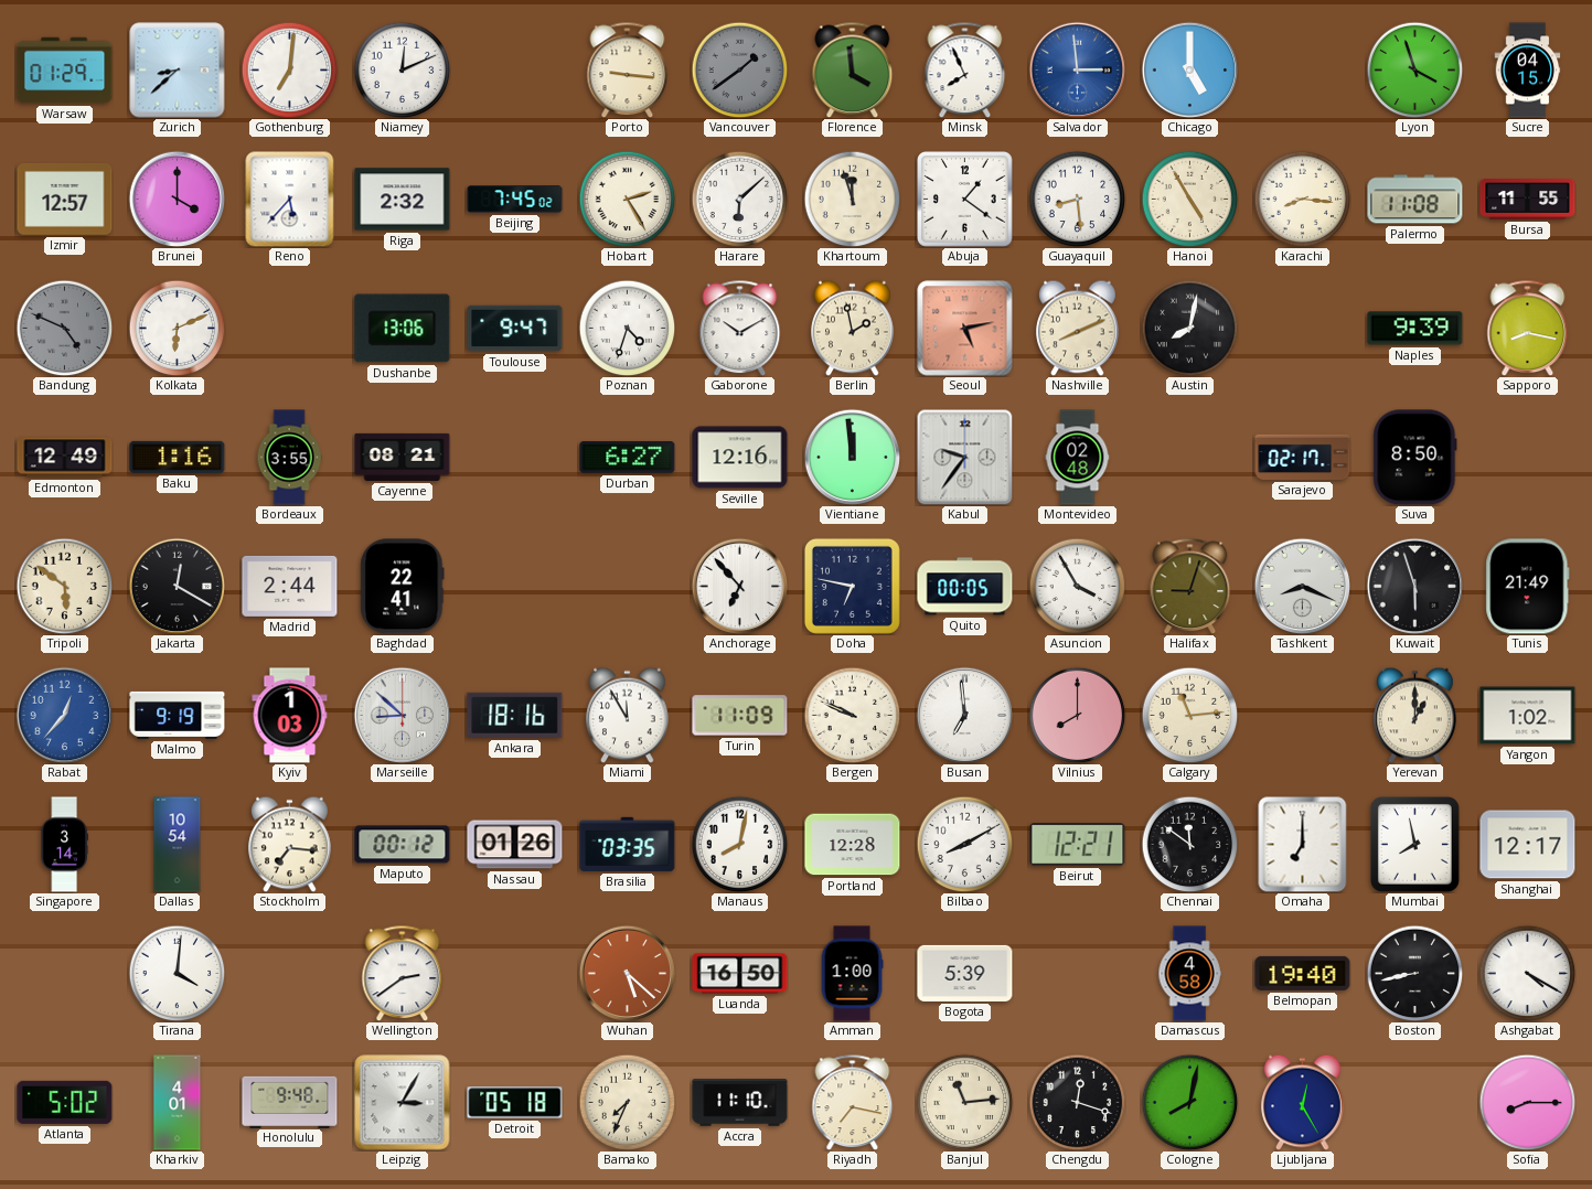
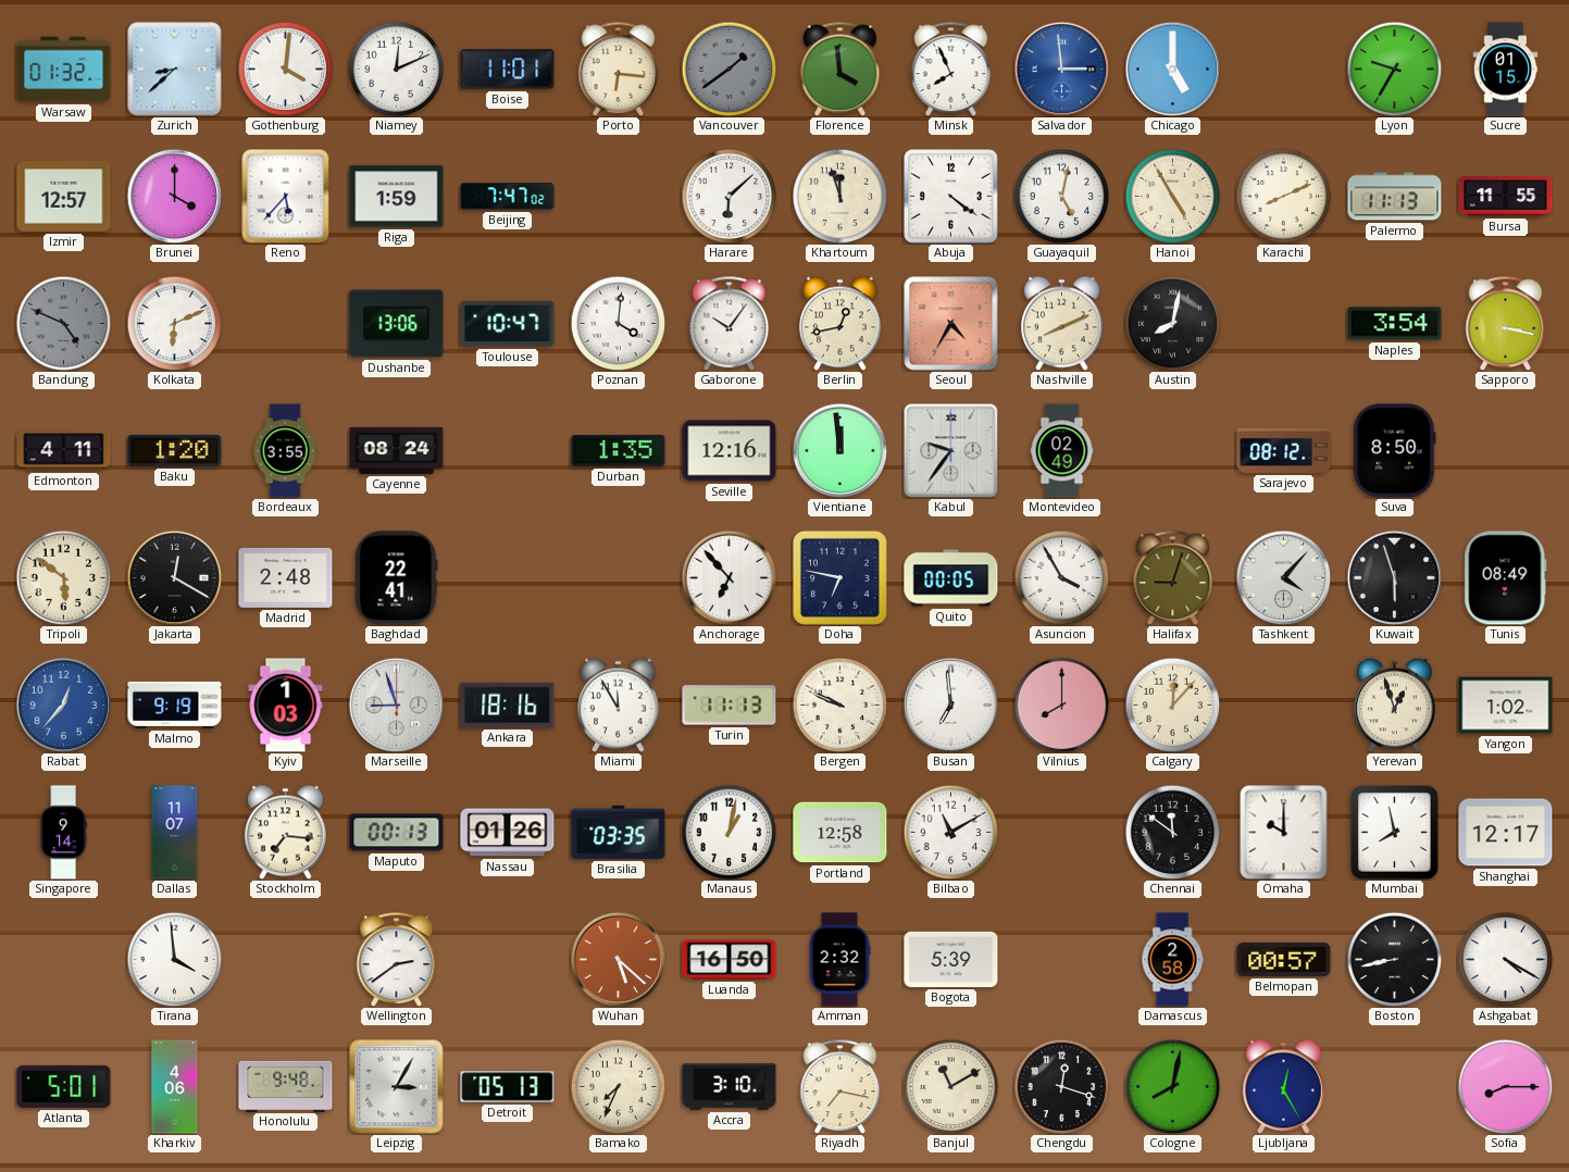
Warsaw: 01:29 -> 01:32
Gothenburg: 7:01 -> 4:01
Boise: none -> 11:01
Porto: 9:16 -> 6:16
Lyon: 3:57 -> 9:35
Sucre: 04:15 -> 01:15
Riga: 2:32 -> 1:59
Beijing: 7:45 -> 7:47
Hobart: 2:25 -> none
Abuja: 1:21 -> 4:21
Guayaquil: 8:29 -> 5:02
Karachi: 8:16 -> 8:11
Palermo: 11:08 -> 11:13
Toulouse: 9:47 -> 10:47
Poznan: 4:33 -> 4:01
Gaborone: 10:10 -> 10:06
Berlin: 1:58 -> 12:43
Seoul: 5:13 -> 4:35
Naples: 9:39 -> 3:54
Sapporo: 8:17 -> 3:17
Edmonton: 12:49 -> 4:11
Baku: 1:16 -> 1:20
Cayenne: 08:21 -> 08:24
Durban: 6:27 -> 1:35
Montevideo: 02:48 -> 02:49
Sarajevo: 02:17 -> 08:12
Madrid: 2:44 -> 2:48
Tashkent: 8:19 -> 4:07
Tunis: 21:49 -> 08:49
Marseille: 8:52 -> 8:57
Turin: 11:09 -> 11:13
Calgary: 11:14 -> 12:07
Yerevan: 1:00 -> 12:57
Singapore: 3:14 -> 9:14
Dallas: 10:54 -> 11:07
Maputo: 00:12 -> 00:13
Manaus: 8:02 -> 1:02
Portland: 12:28 -> 12:58
Bilbao: 8:10 -> 11:10
Beirut: 12:21 -> none
Omaha: 7:00 -> 10:00
Tirana: 4:01 -> 3:59
Amman: 1:00 -> 2:32
Damascus: 4:58 -> 2:58
Belmopan: 19:40 -> 00:57
Atlanta: 5:02 -> 5:01
Kharkiv: 4:01 -> 4:06
Detroit: 05:18 -> 05:13
Accra: 11:10 -> 3:10
Banjul: 11:14 -> 11:10
